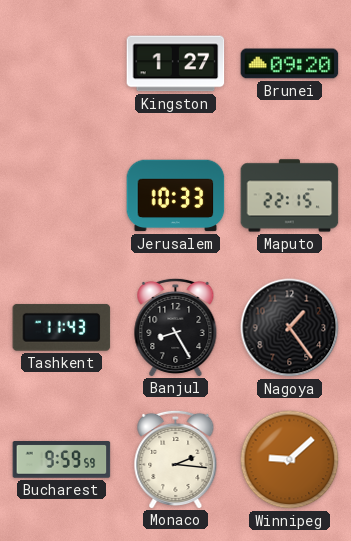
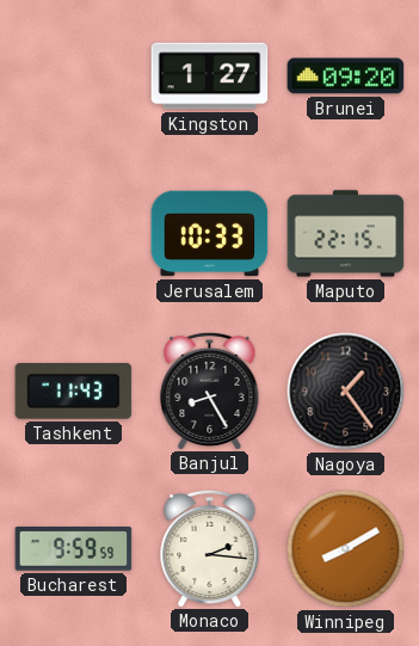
Winnipeg: 9:08 -> 8:10
